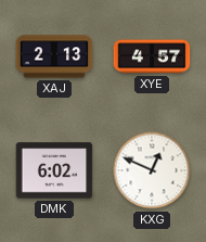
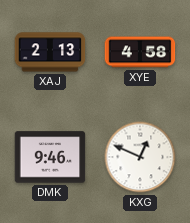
XYE: 4:57 -> 4:58
DMK: 6:02 -> 9:46
